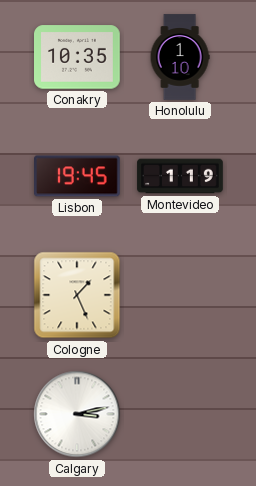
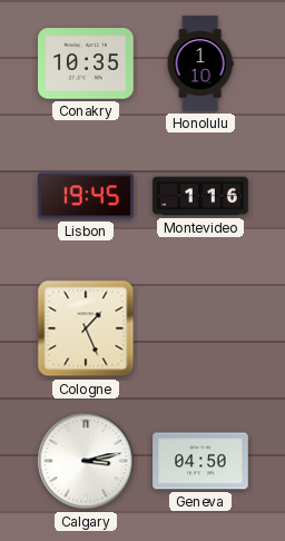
Montevideo: 1:19 -> 1:16
Geneva: none -> 04:50
